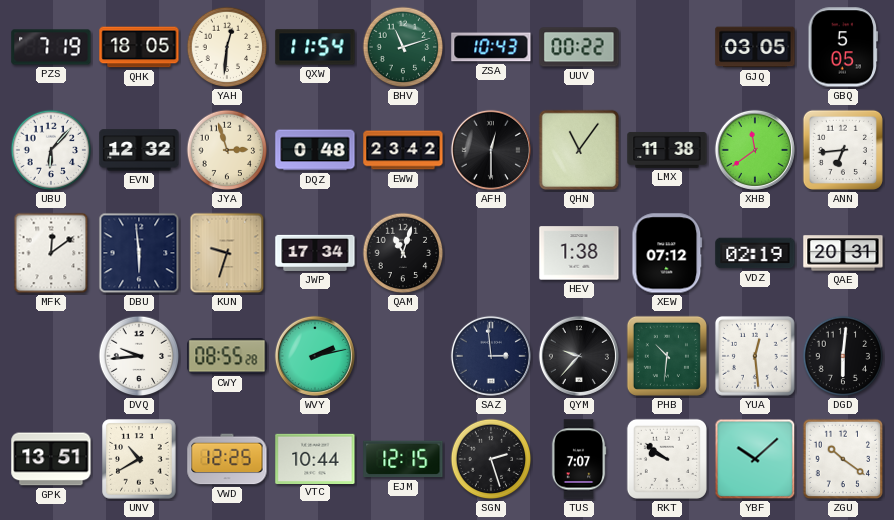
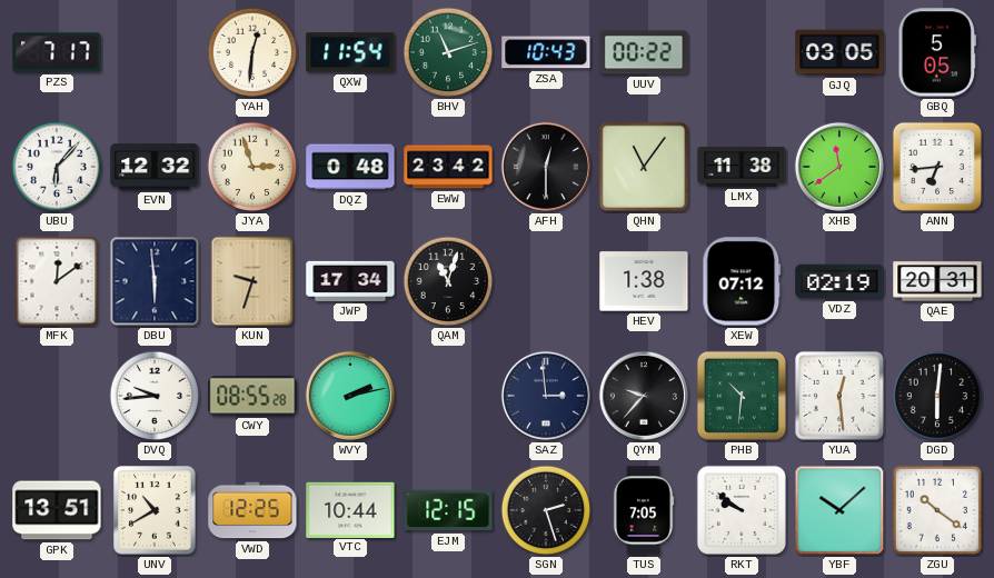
PZS: 7:19 -> 7:17
QHK: 18:05 -> none
TUS: 7:07 -> 7:05
